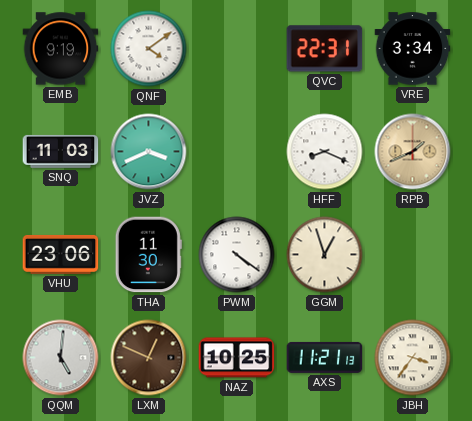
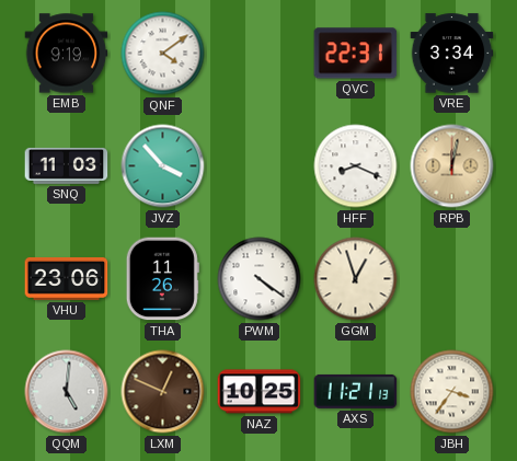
JVZ: 3:41 -> 3:53
RPB: 1:41 -> 12:02
THA: 11:30 -> 11:26
